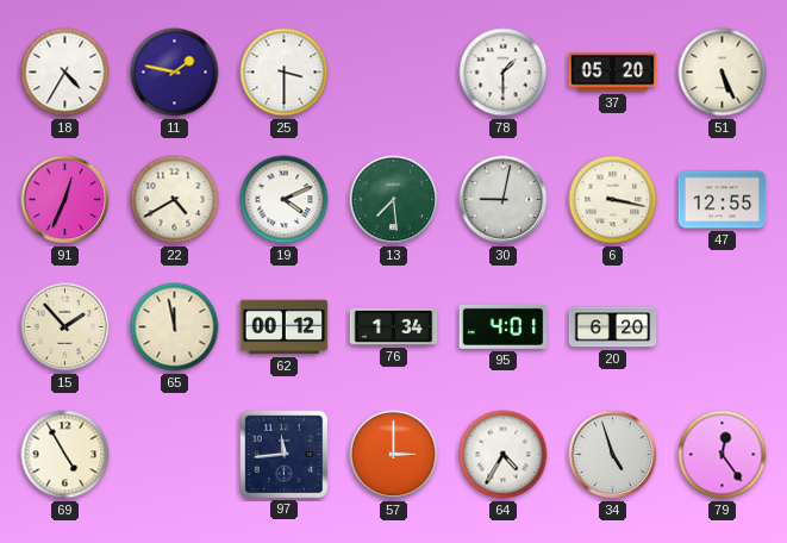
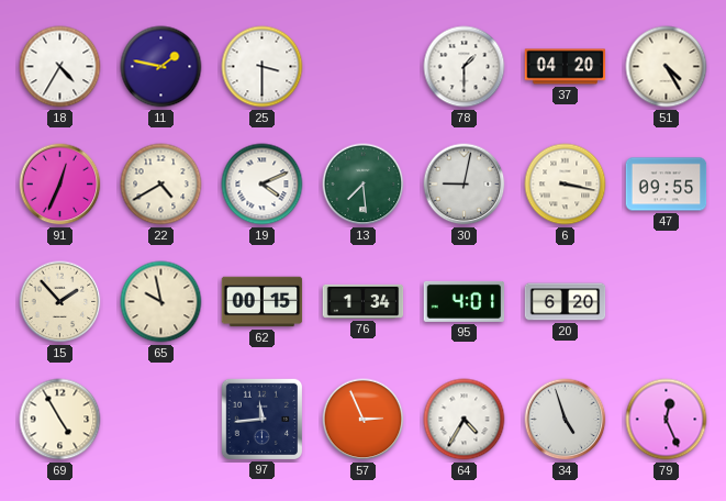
37: 05:20 -> 04:20
51: 5:26 -> 4:25
47: 12:55 -> 09:55
65: 11:58 -> 9:58
62: 00:12 -> 00:15
57: 3:00 -> 2:56
79: 12:24 -> 12:26
